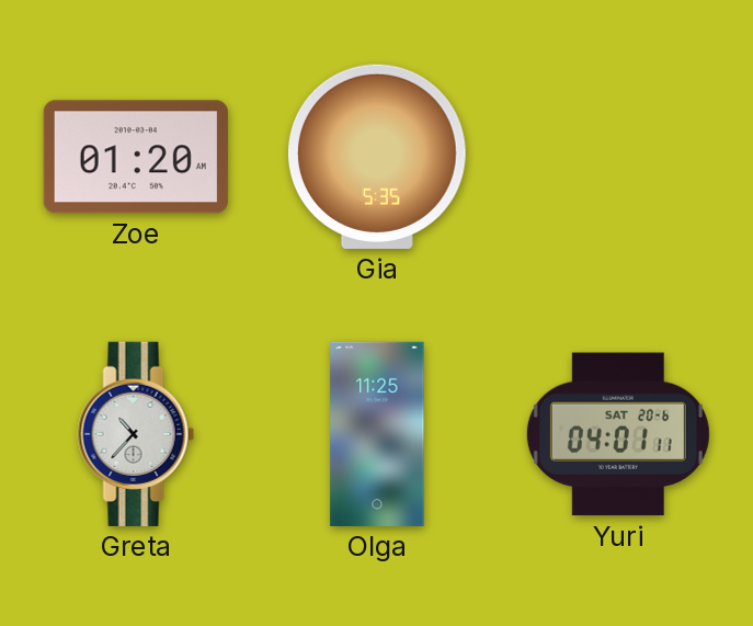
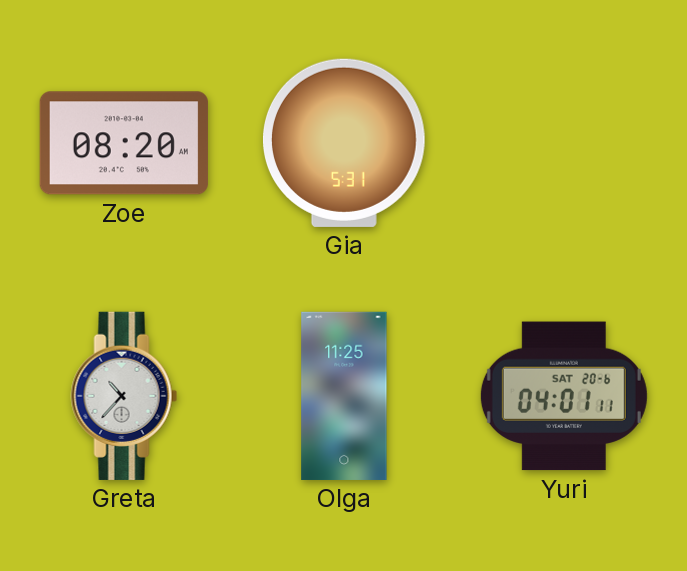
Zoe: 01:20 -> 08:20
Gia: 5:35 -> 5:31
